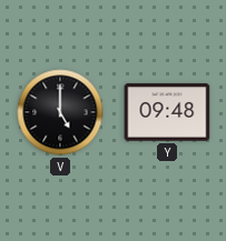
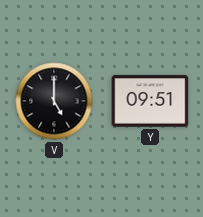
Y: 09:48 -> 09:51
